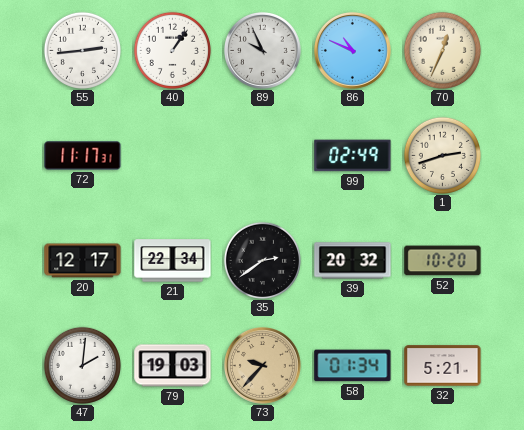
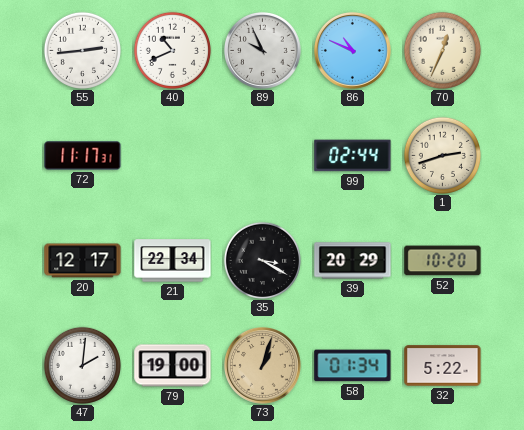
40: 1:06 -> 10:41
99: 02:49 -> 02:44
35: 2:39 -> 3:20
39: 20:32 -> 20:29
79: 19:03 -> 19:00
73: 9:37 -> 1:03
32: 5:21 -> 5:22
